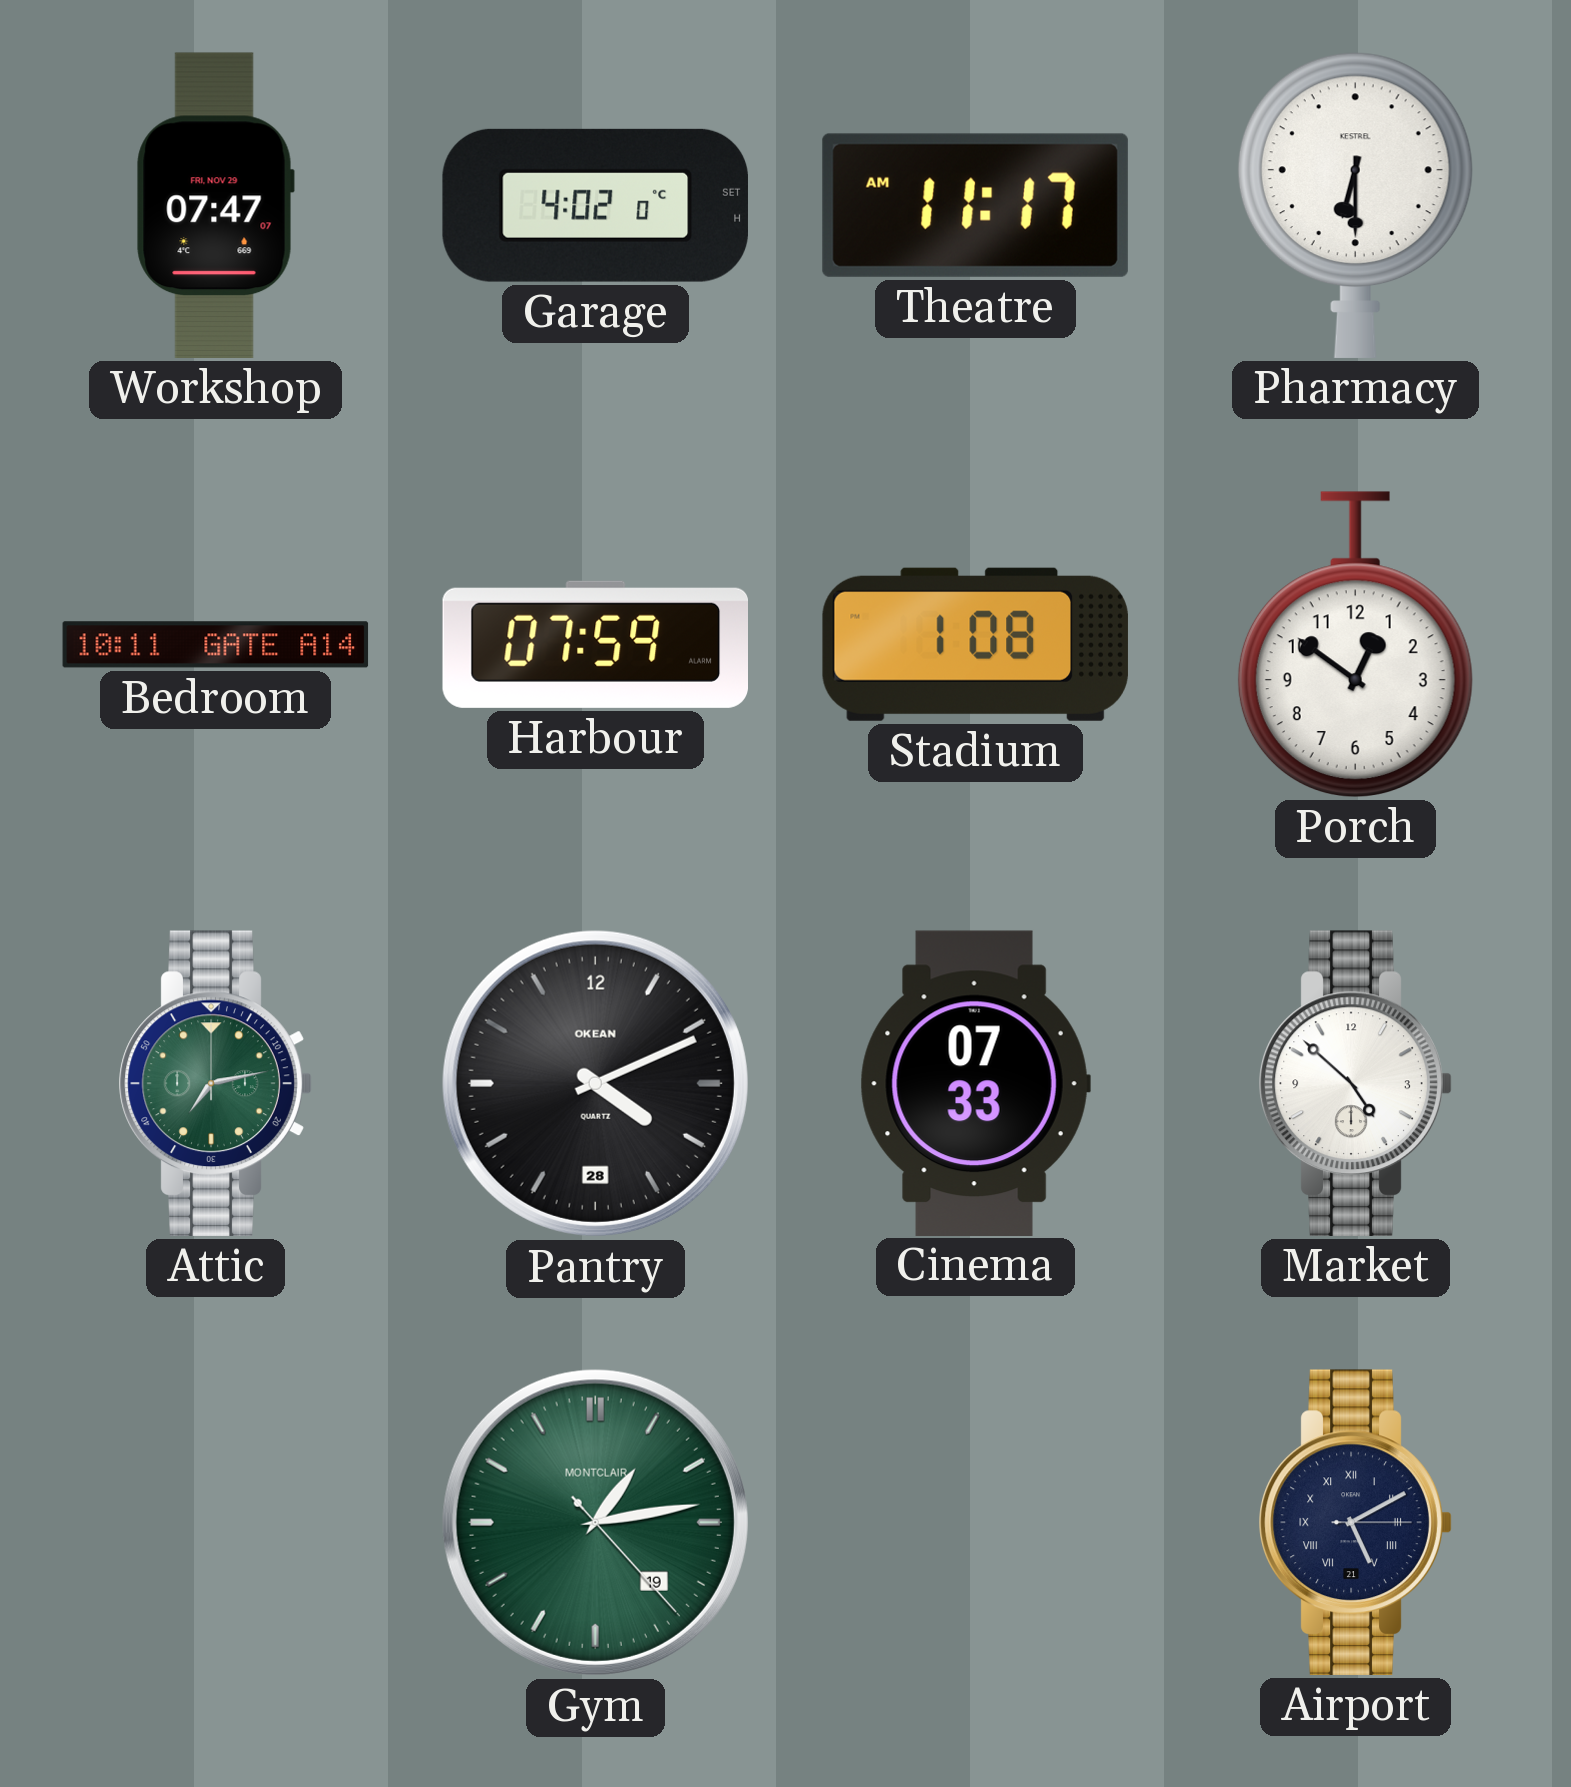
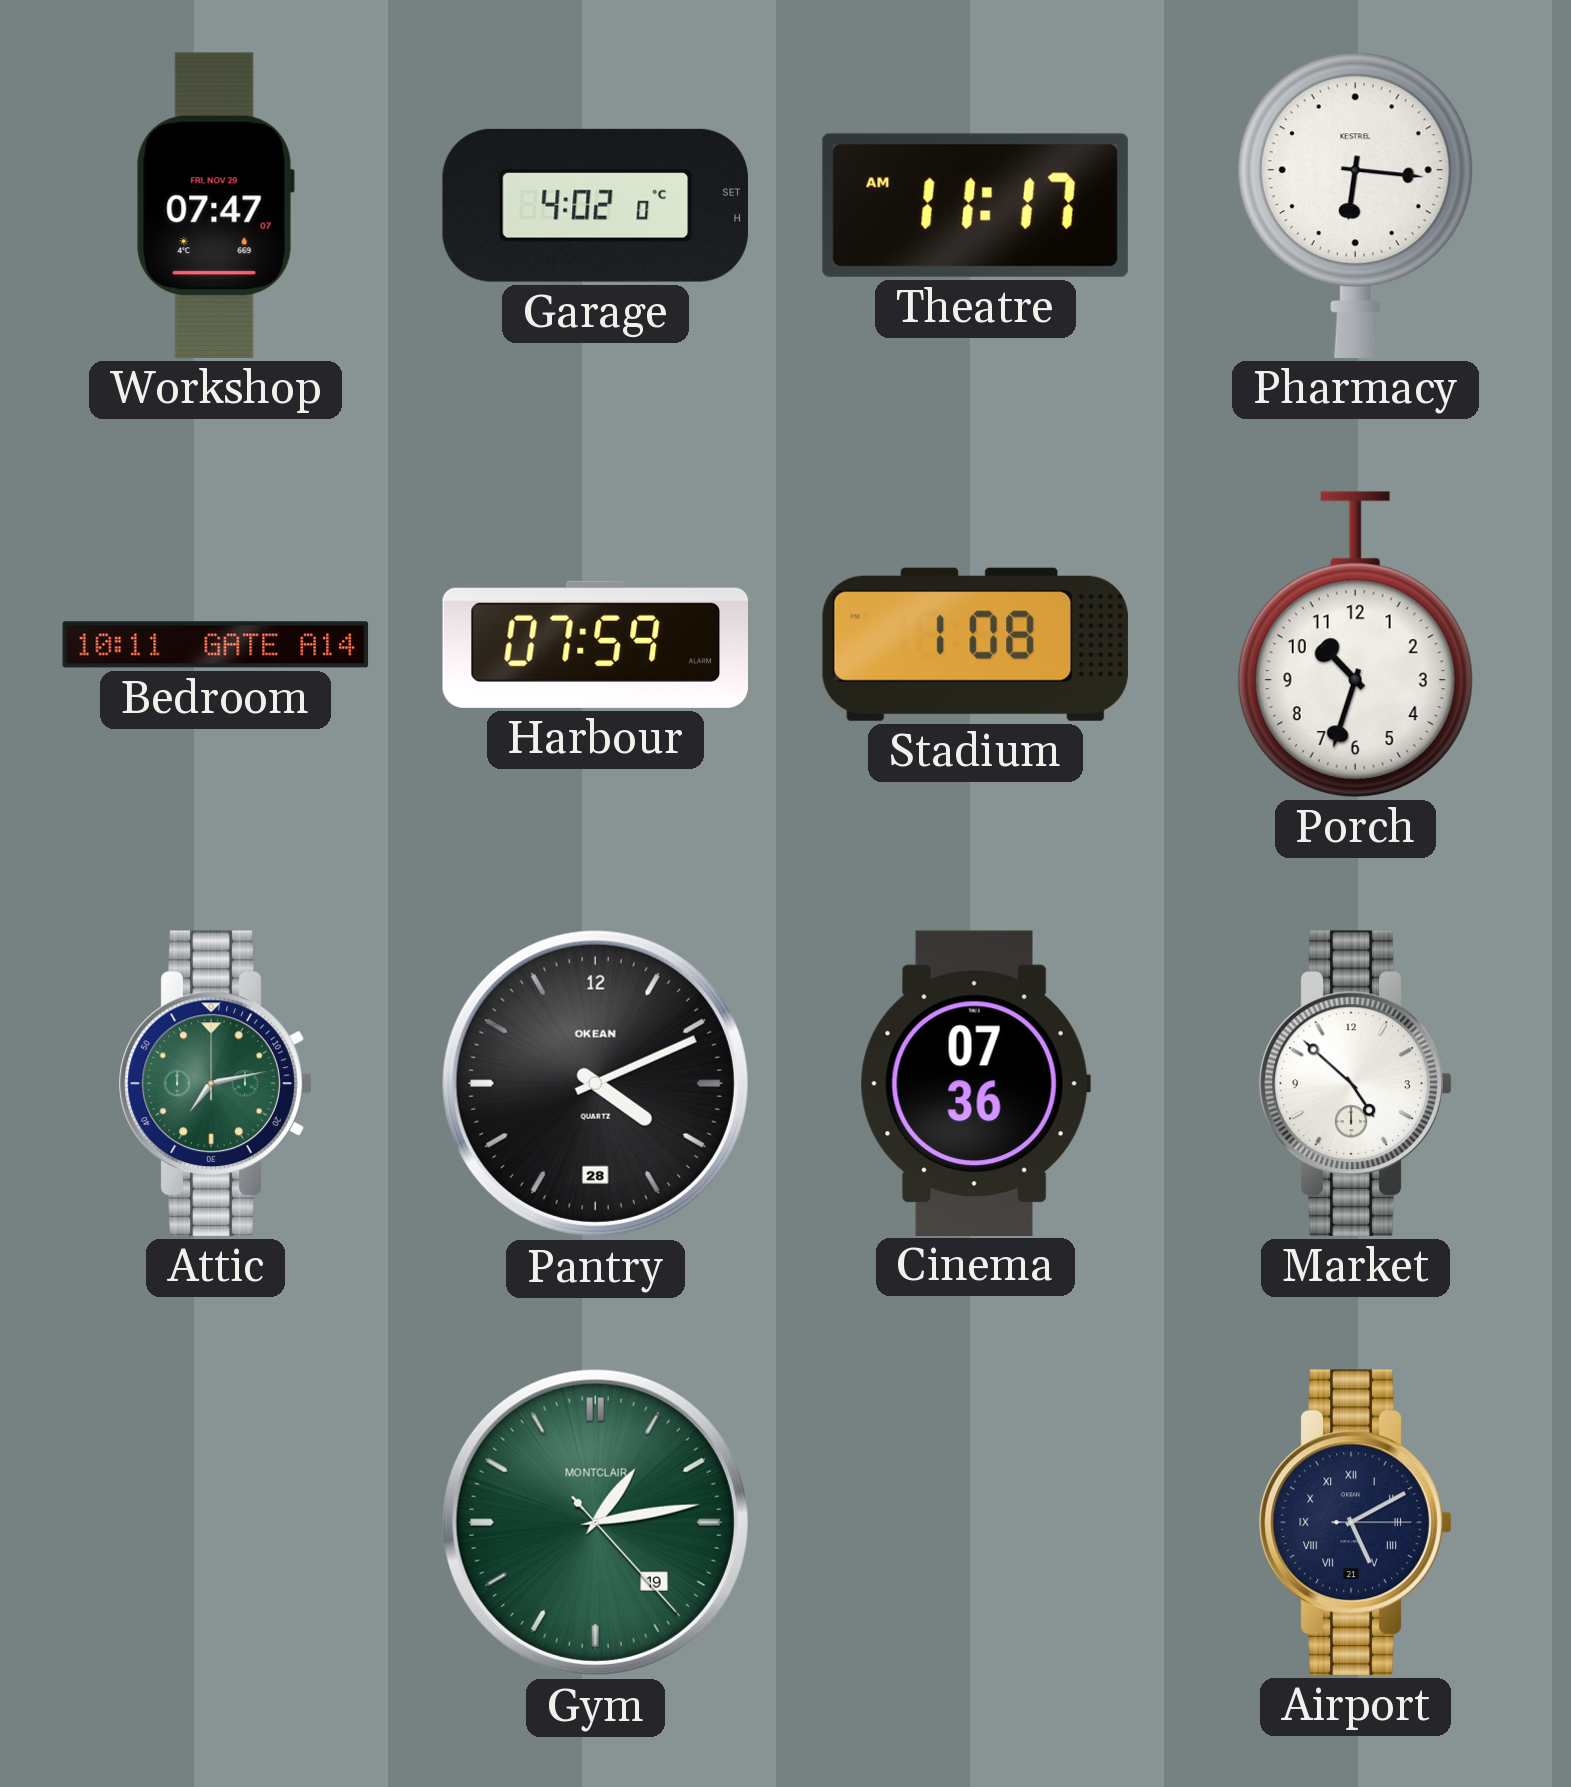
Pharmacy: 6:30 -> 6:16
Porch: 12:51 -> 10:33
Cinema: 07:33 -> 07:36
